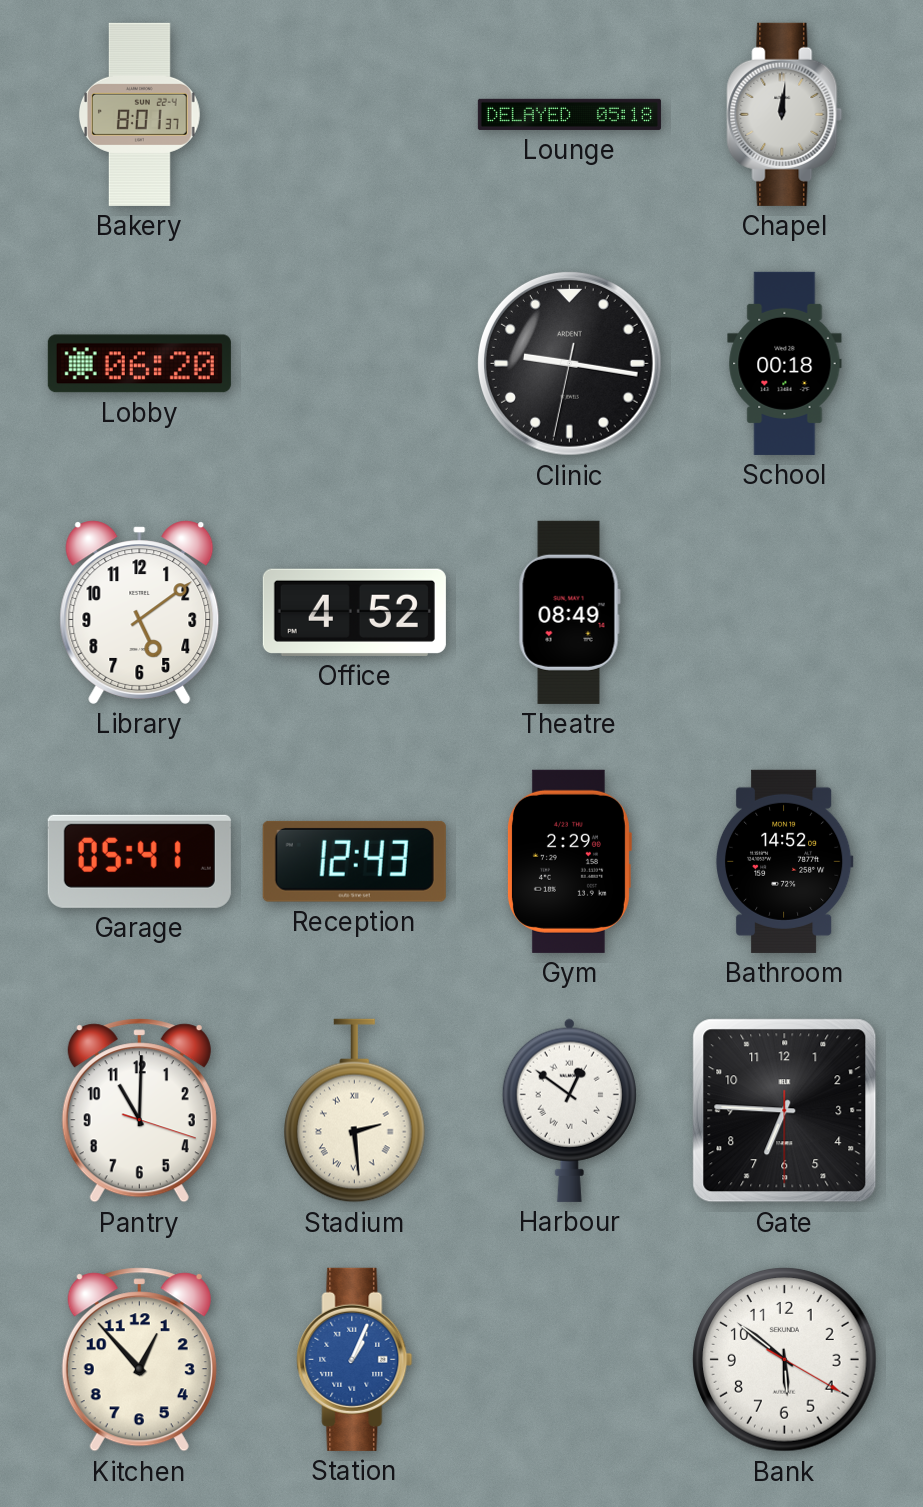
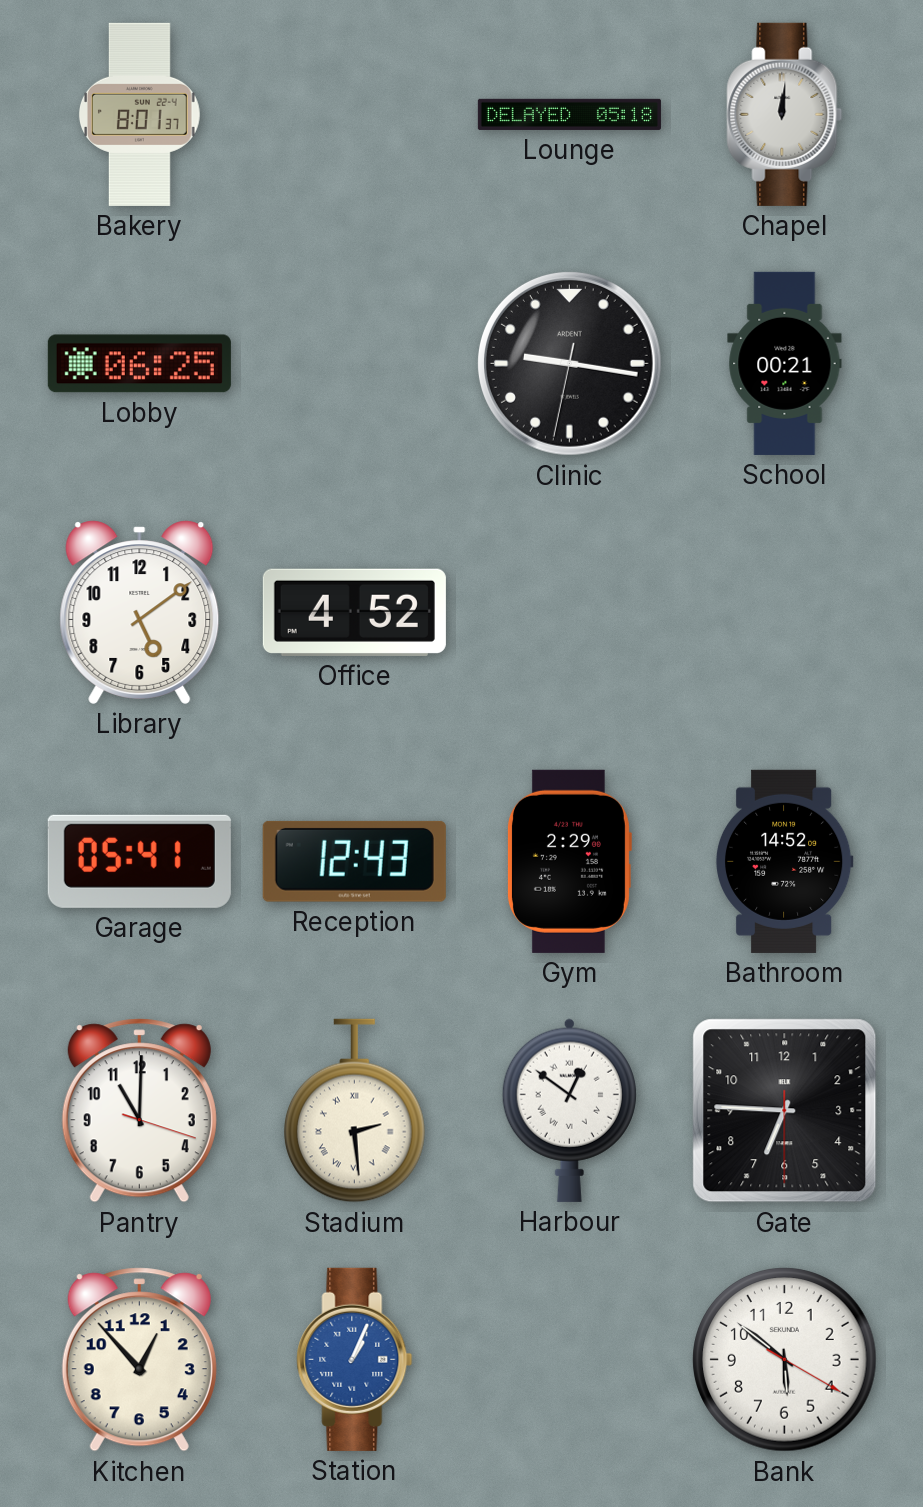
Lobby: 06:20 -> 06:25
School: 00:18 -> 00:21
Theatre: 08:49 -> none
